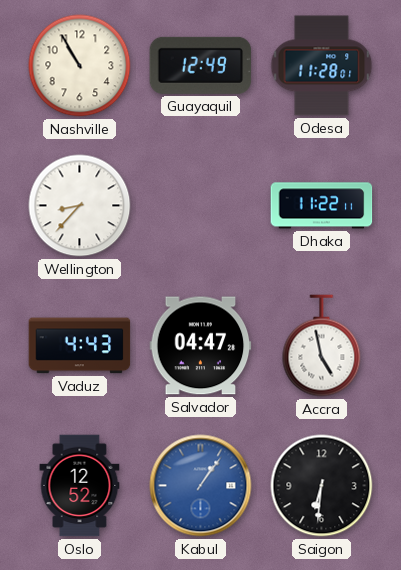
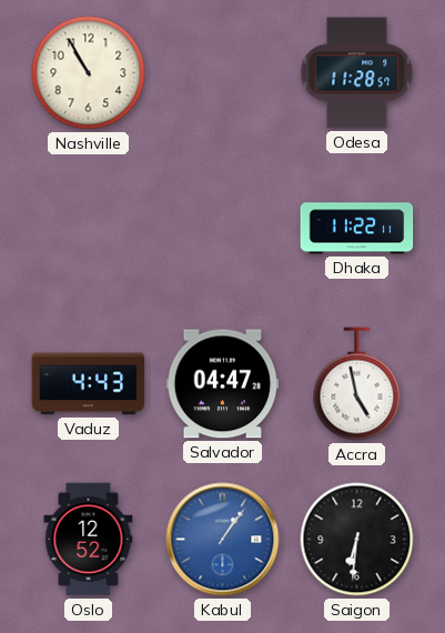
Guayaquil: 12:49 -> none
Odesa: 11:28:01 -> 11:28:57
Wellington: 8:37 -> none
